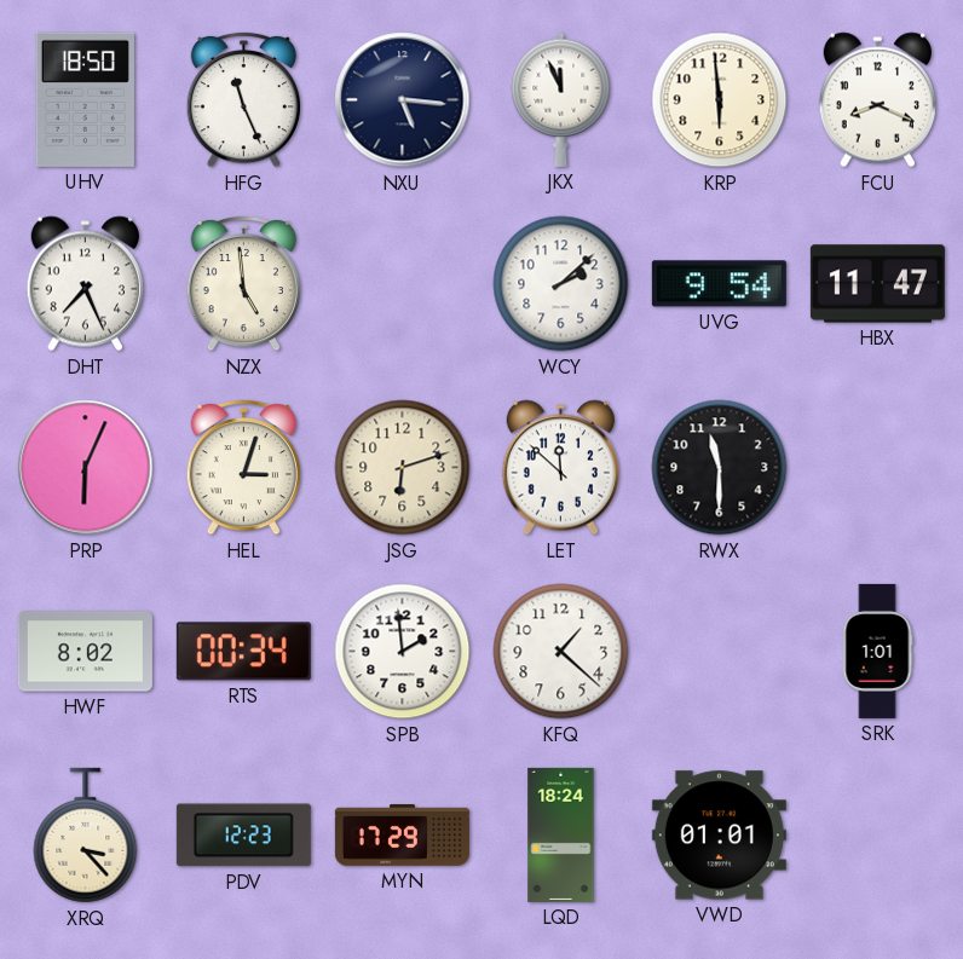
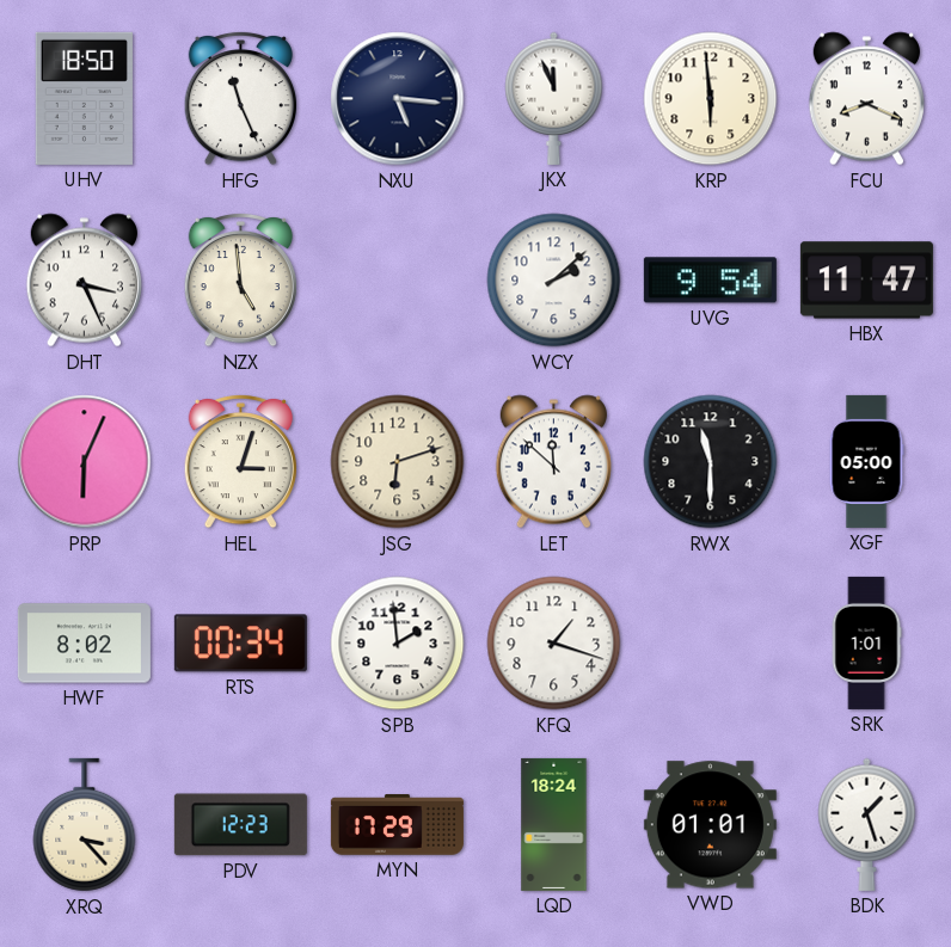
DHT: 7:26 -> 3:26
XGF: none -> 05:00
KFQ: 1:22 -> 1:18
BDK: none -> 1:27
